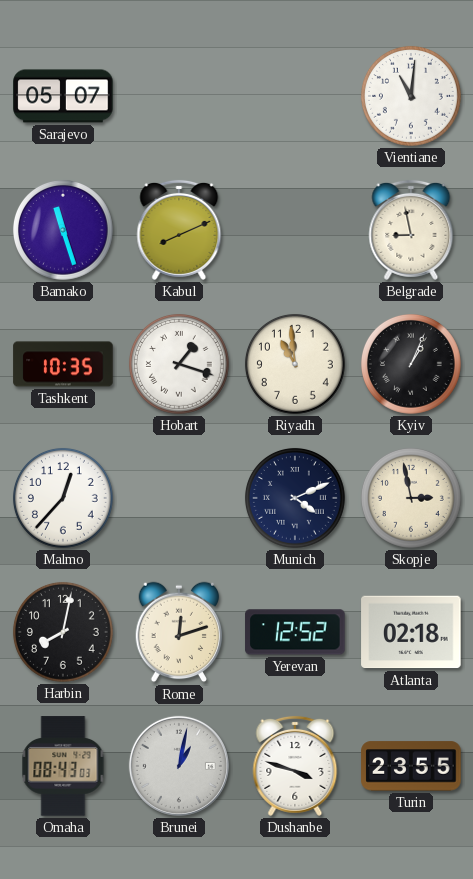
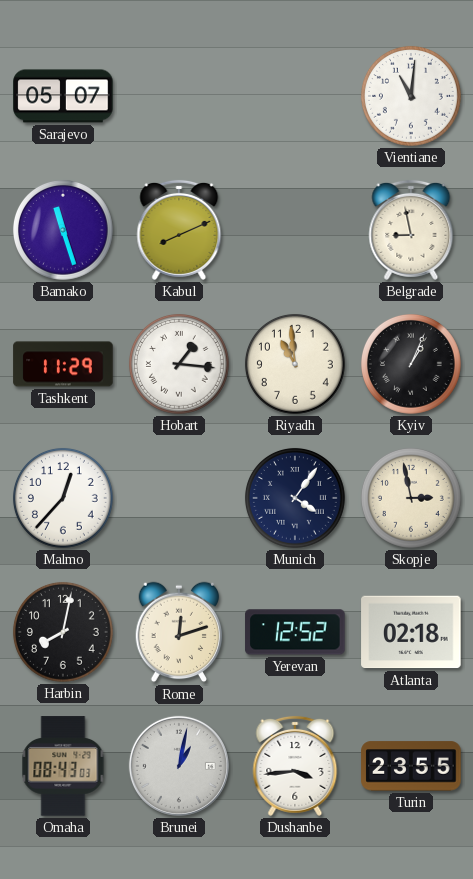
Tashkent: 10:35 -> 11:29
Hobart: 1:18 -> 1:16
Munich: 4:11 -> 4:06
Dushanbe: 3:48 -> 3:44
